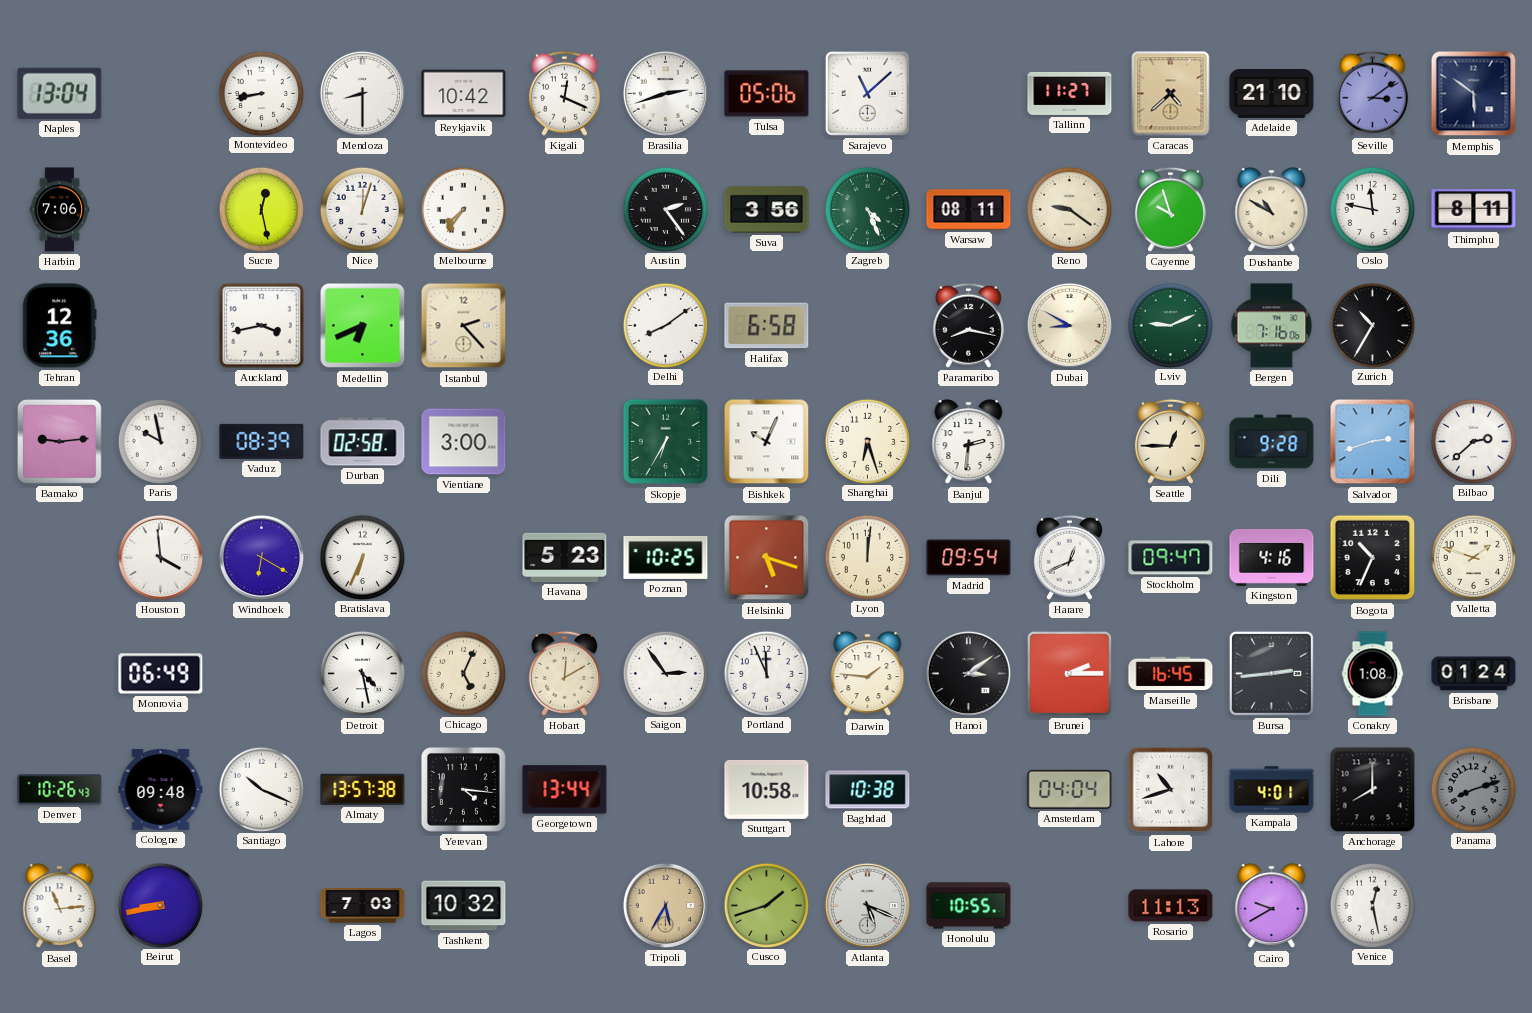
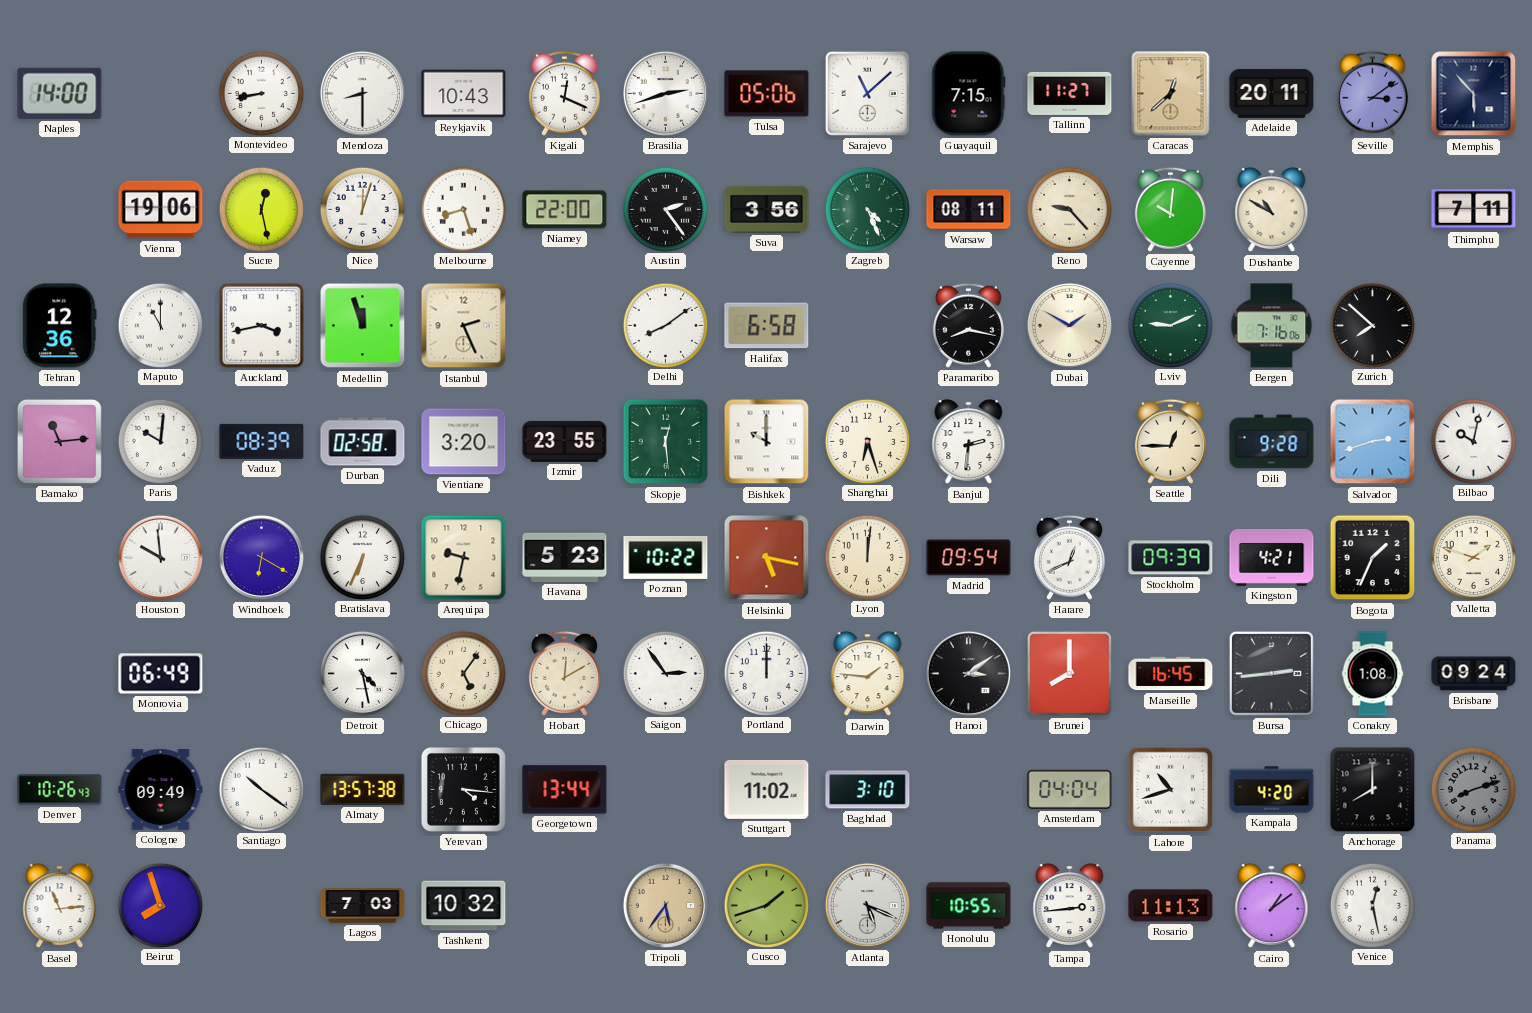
Naples: 13:04 -> 14:00
Reykjavik: 10:42 -> 10:43
Guayaquil: none -> 7:15
Caracas: 4:38 -> 12:38
Adelaide: 21:10 -> 20:11
Memphis: 5:51 -> 5:53
Harbin: 7:06 -> none
Vienna: none -> 19:06
Melbourne: 7:36 -> 8:27
Niamey: none -> 22:00
Reno: 9:21 -> 9:23
Cayenne: 9:57 -> 10:01
Oslo: 11:47 -> none
Thimphu: 8:11 -> 7:11
Maputo: none -> 11:00
Medellin: 6:41 -> 11:57
Istanbul: 2:23 -> 2:26
Dubai: 8:50 -> 1:50
Zurich: 10:35 -> 7:52
Bamako: 9:14 -> 11:14
Paris: 9:58 -> 10:01
Vientiane: 3:00 -> 3:20
Izmir: none -> 23:55
Skopje: 6:35 -> 12:29
Bishkek: 10:04 -> 10:00
Bilbao: 2:38 -> 10:02
Houston: 3:59 -> 9:59
Arequipa: none -> 9:32
Poznan: 10:25 -> 10:22
Helsinki: 5:18 -> 5:17
Stockholm: 09:47 -> 09:39
Kingston: 4:16 -> 4:21
Bogota: 10:34 -> 1:34
Chicago: 5:04 -> 5:06
Portland: 11:56 -> 12:00
Brunei: 2:15 -> 8:00
Brisbane: 01:24 -> 09:24
Cologne: 09:48 -> 09:49
Santiago: 10:19 -> 10:21
Stuttgart: 10:58 -> 11:02
Baghdad: 10:38 -> 3:10
Kampala: 4:01 -> 4:20
Beirut: 8:43 -> 7:57
Tripoli: 5:35 -> 5:36
Tampa: none -> 2:44
Cairo: 9:40 -> 1:09
